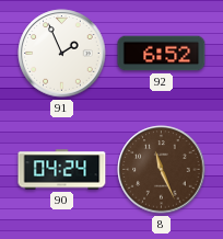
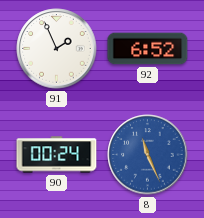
90: 04:24 -> 00:24
8 dial: brown -> blue
